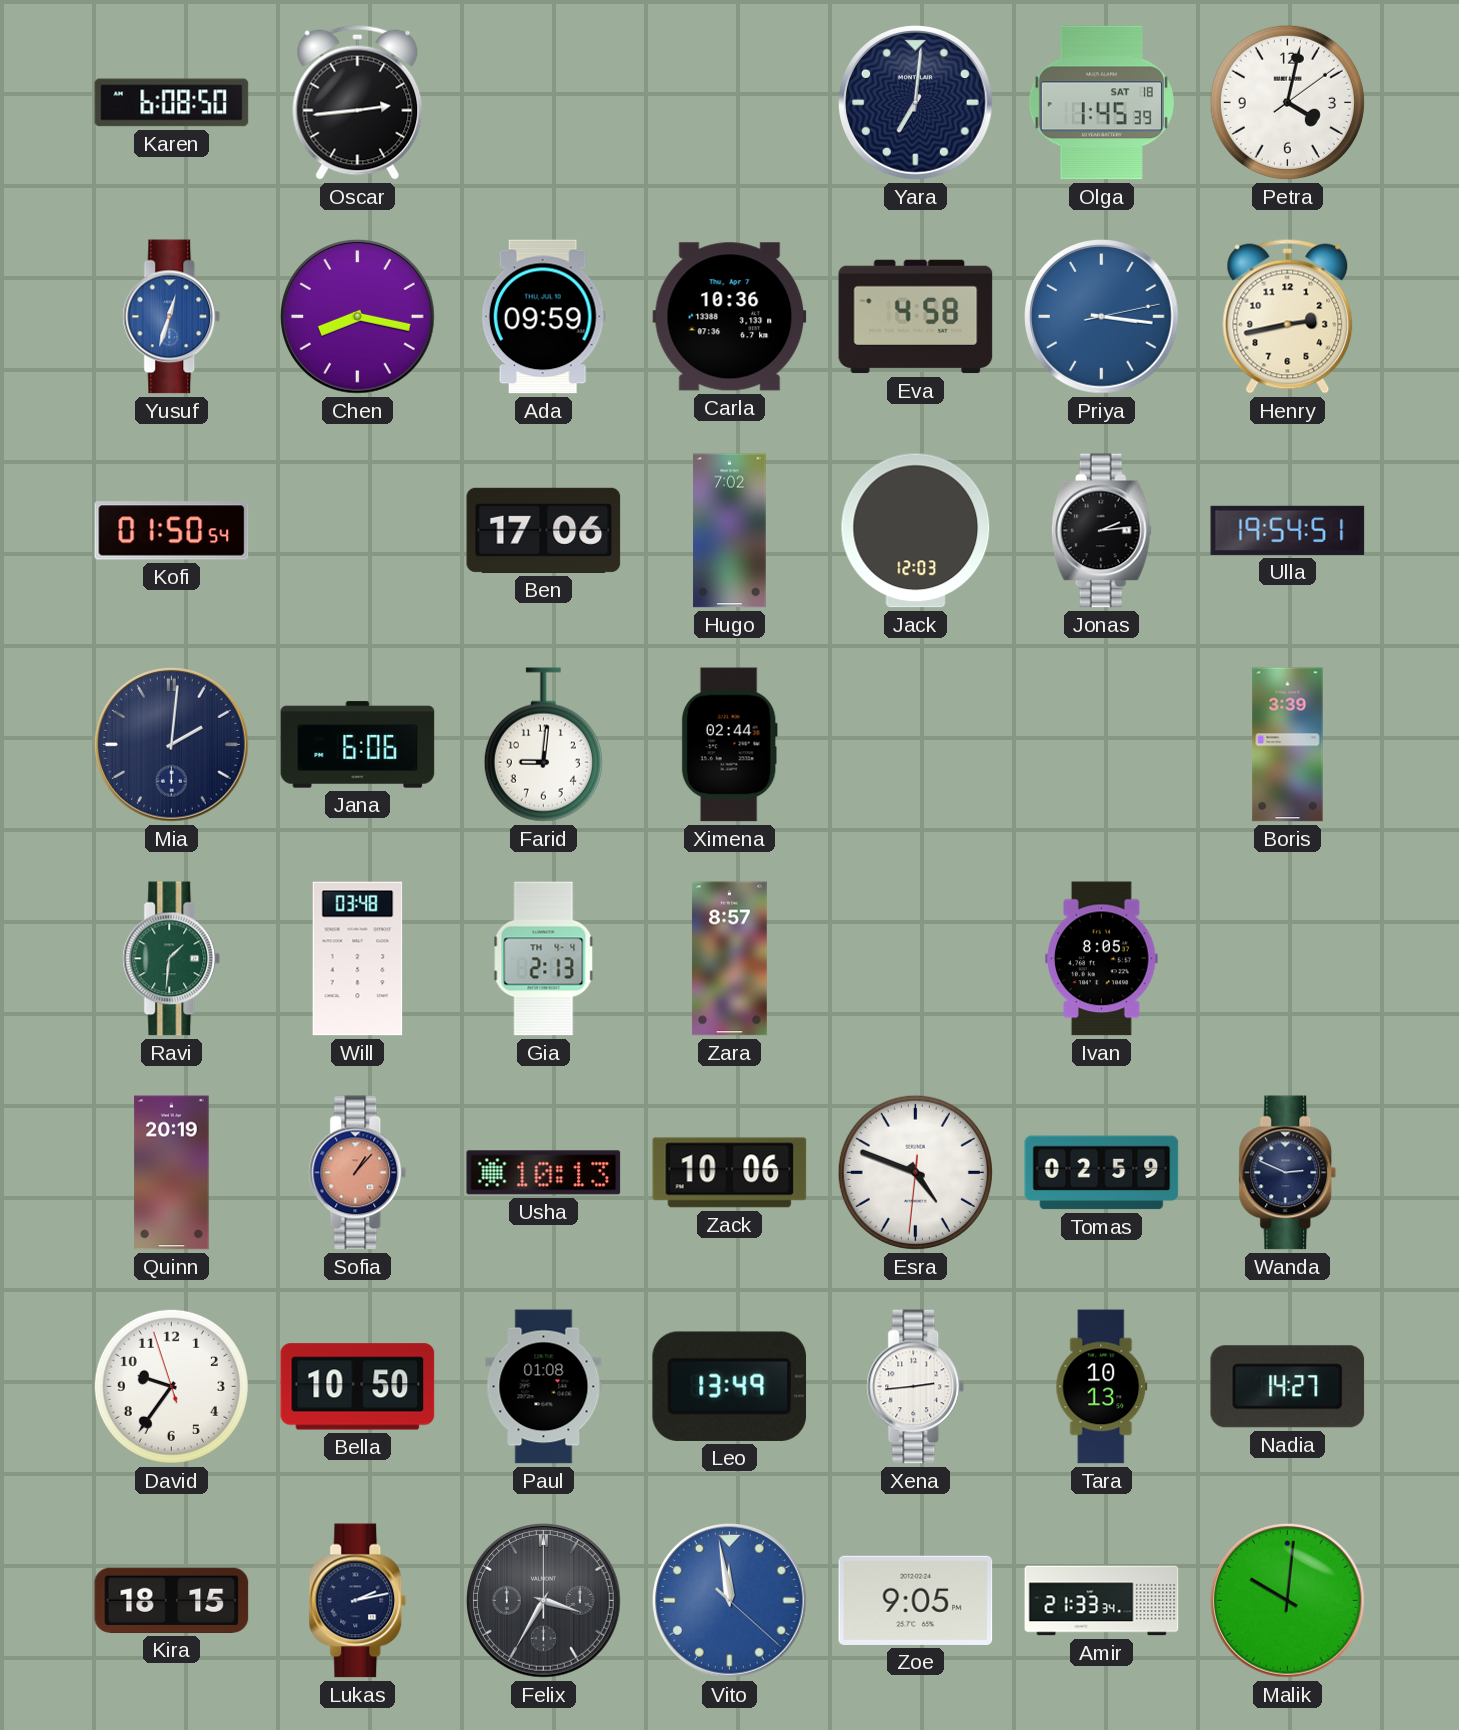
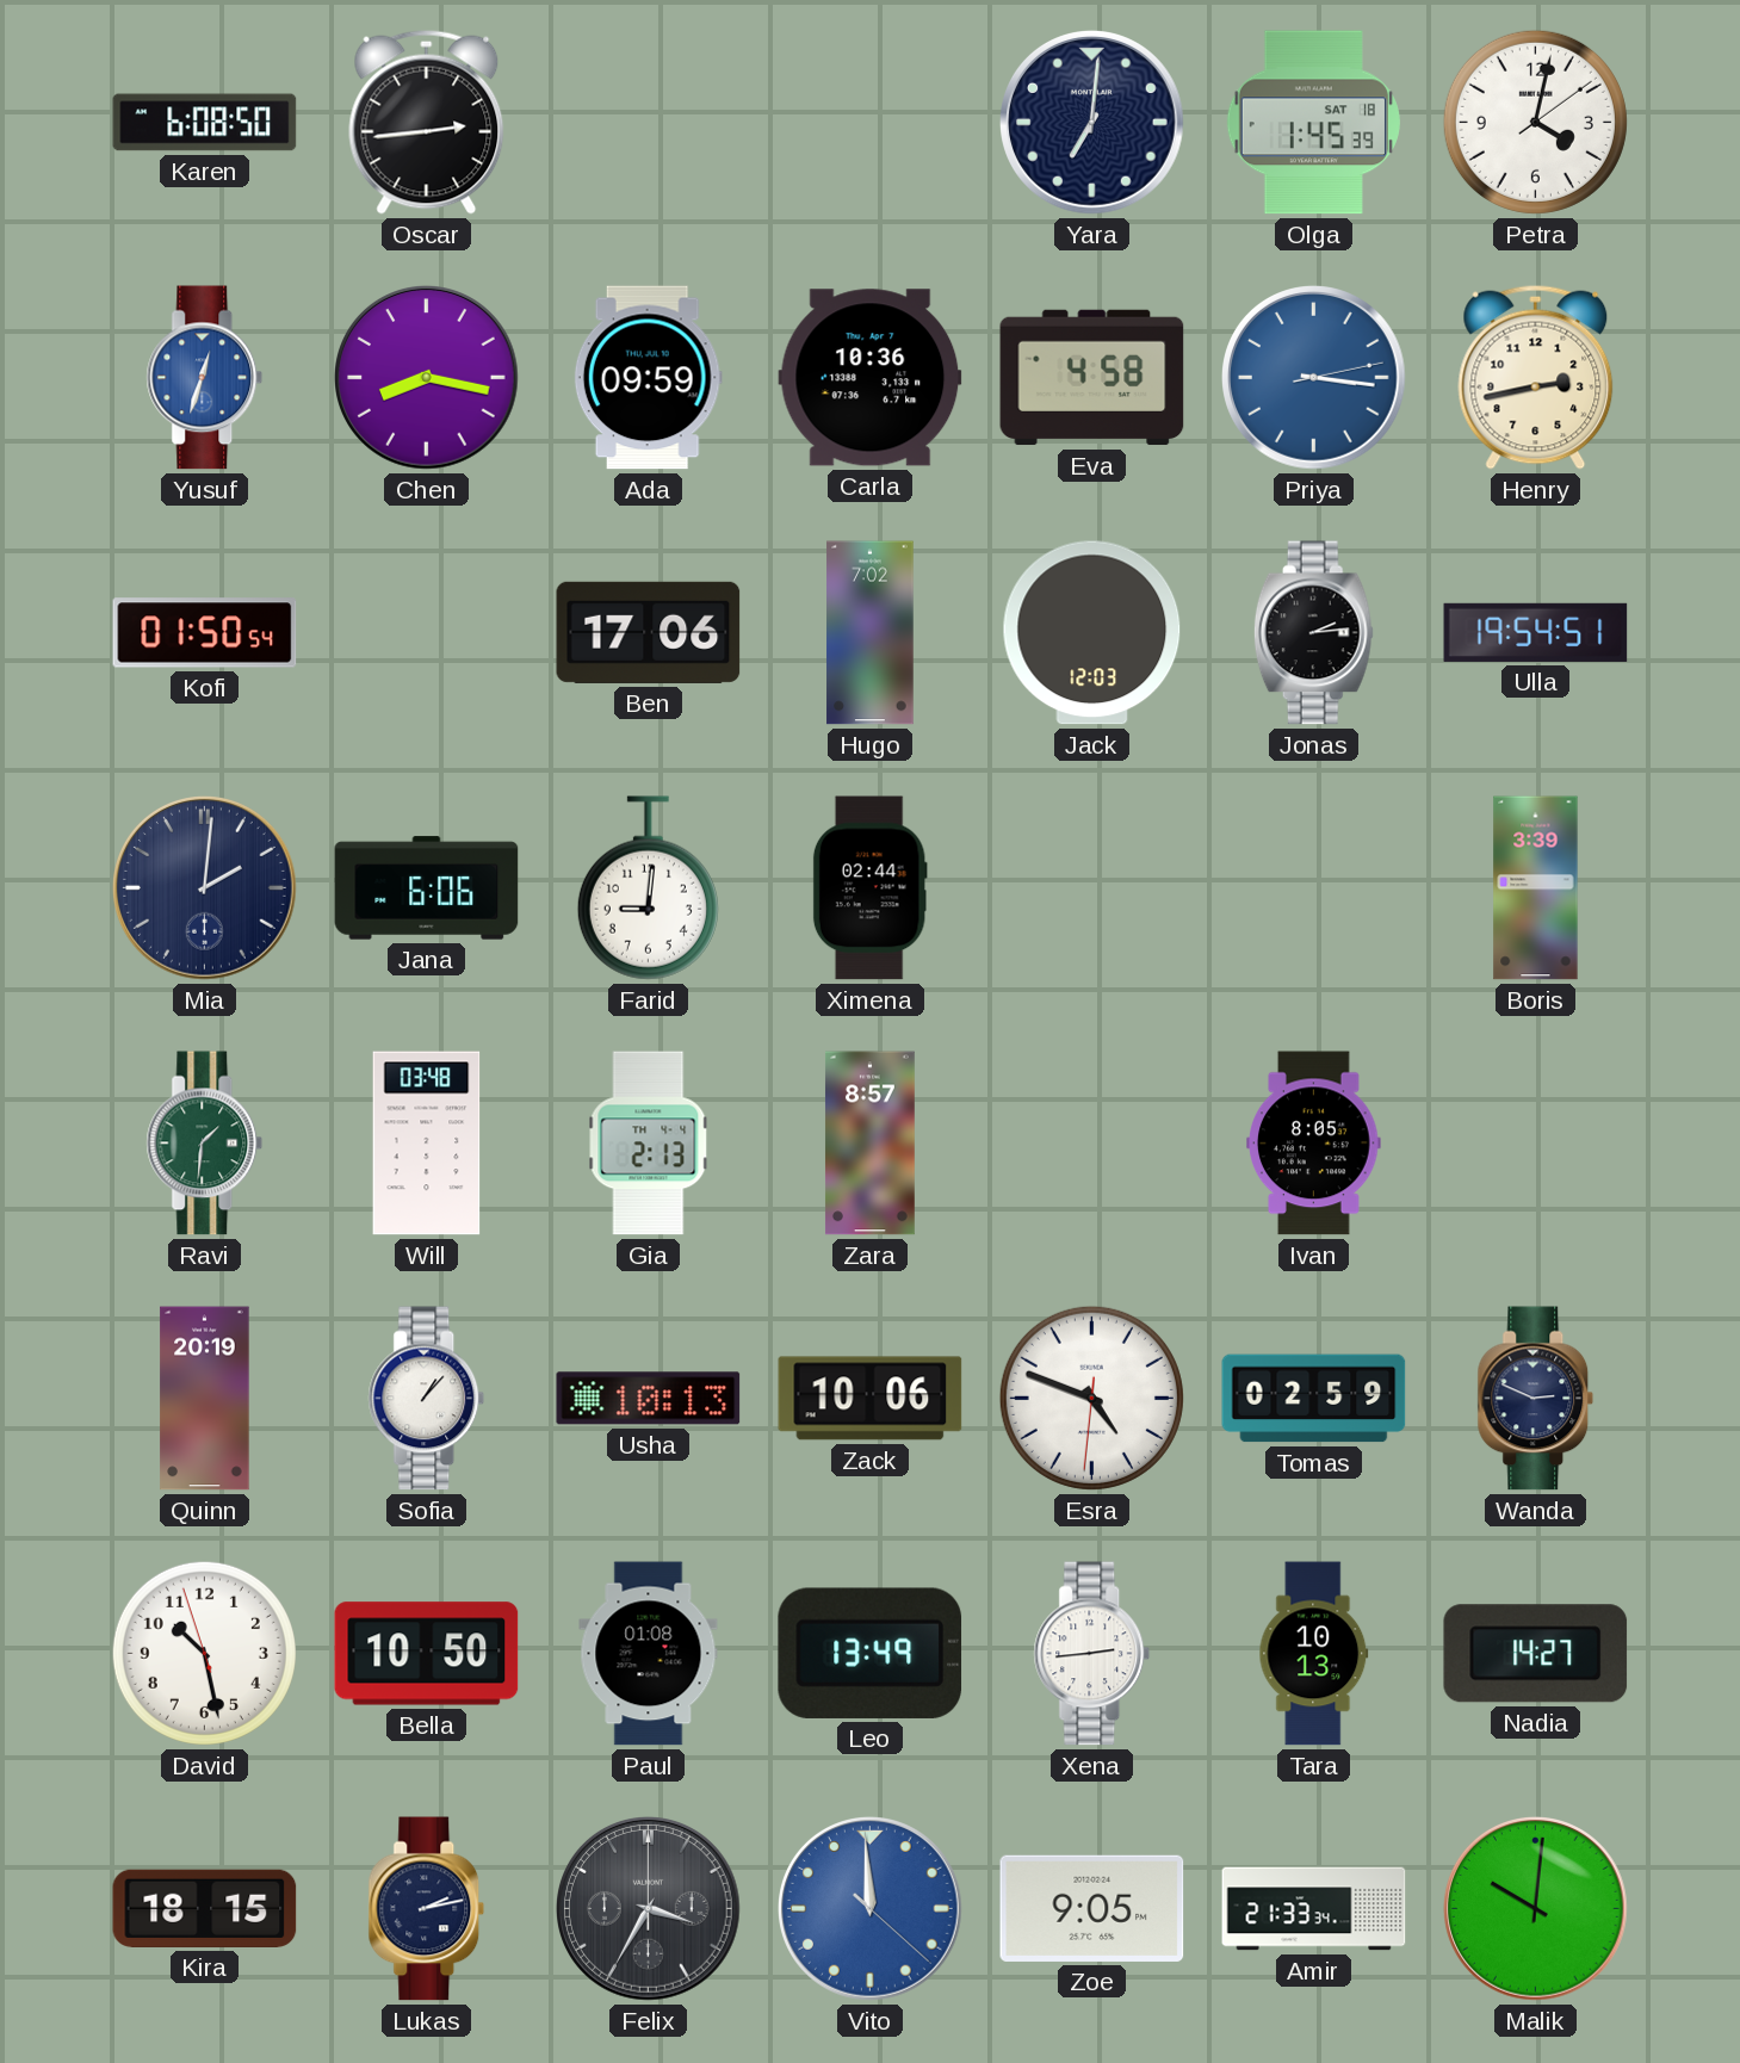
Sofia dial: salmon -> white
David: 9:35 -> 10:27
Vito: 11:58 -> 11:59
